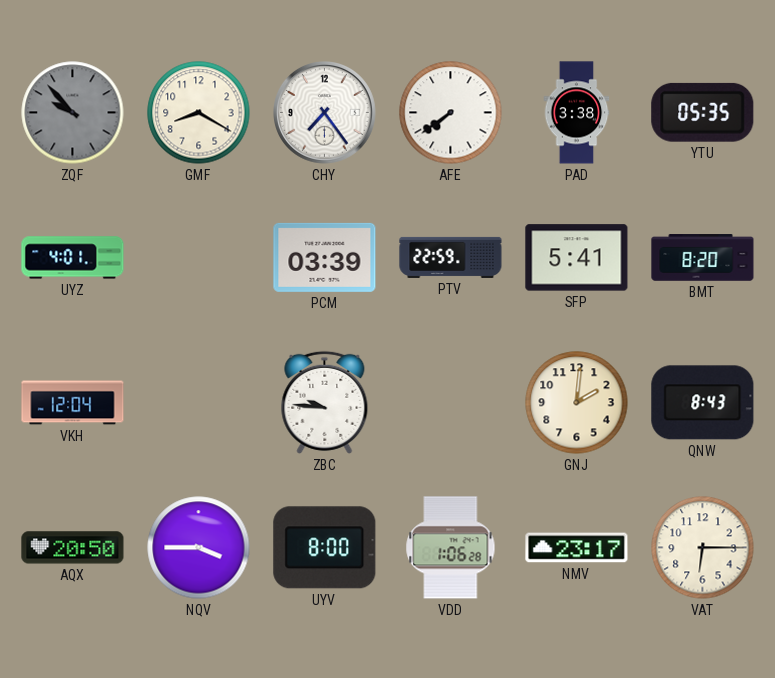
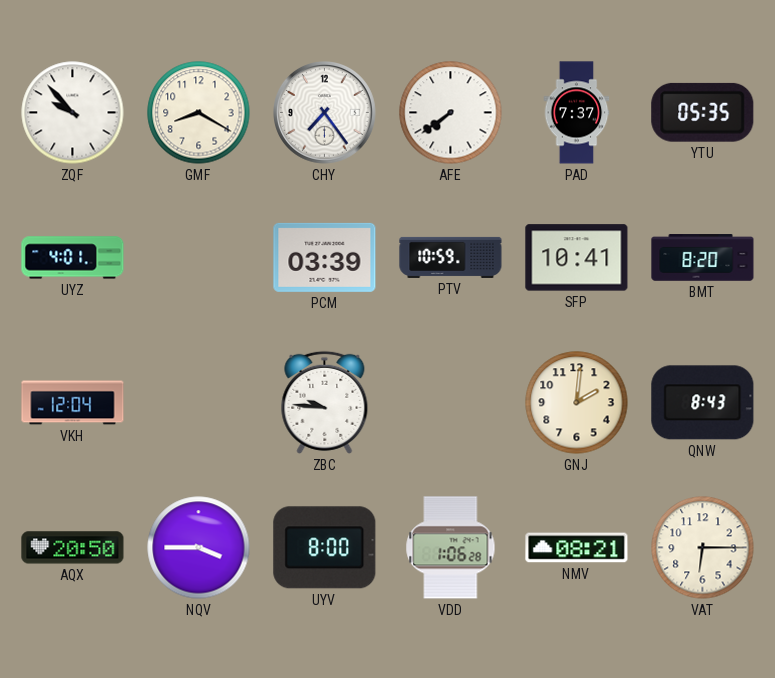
ZQF dial: grey -> white
PAD: 3:38 -> 7:37
PTV: 22:59 -> 10:59
SFP: 5:41 -> 10:41
NMV: 23:17 -> 08:21
